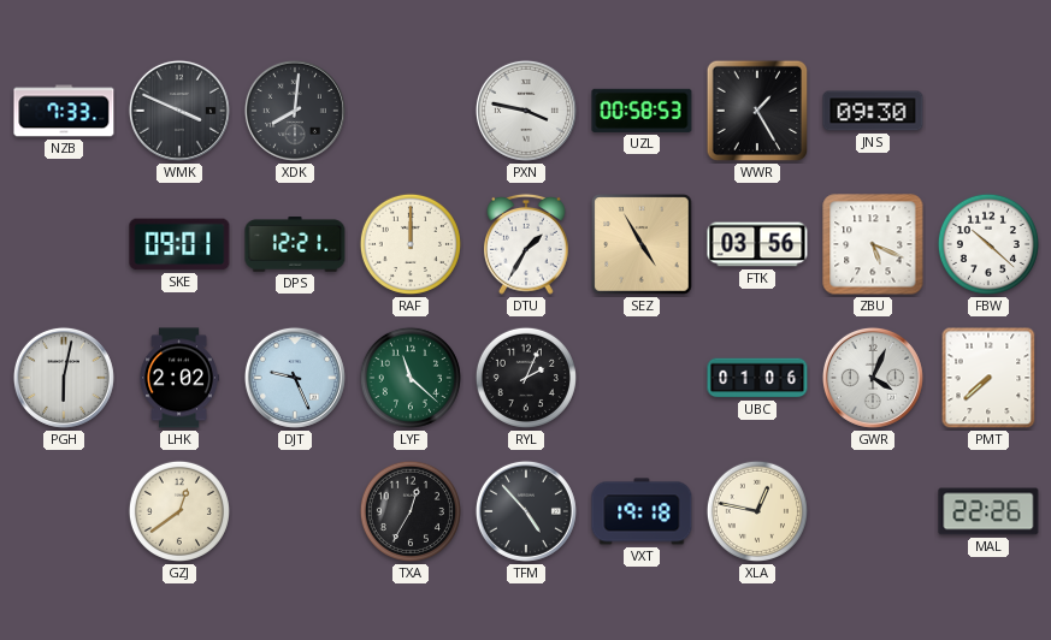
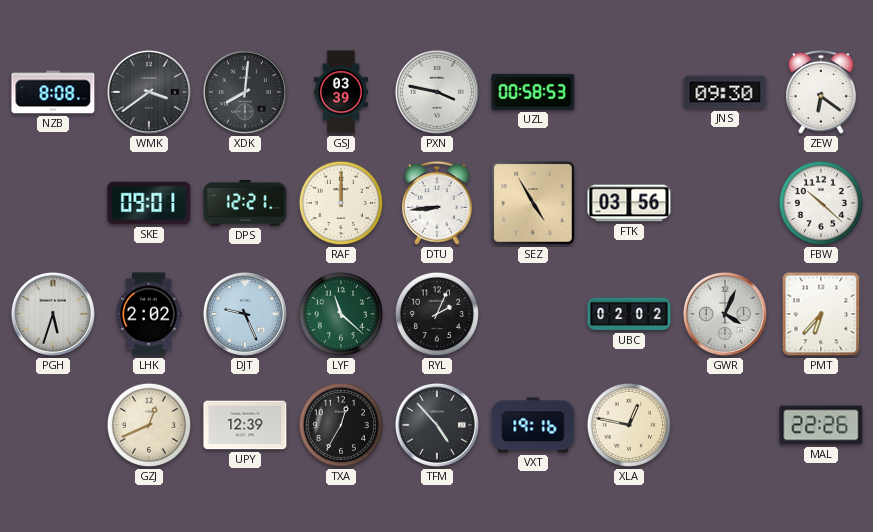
NZB: 7:33 -> 8:08
WMK: 3:49 -> 3:39
GSJ: none -> 03:39
WWR: 1:25 -> none
ZEW: none -> 6:21
DTU: 1:35 -> 8:44
ZBU: 5:19 -> none
PGH: 6:02 -> 5:33
UBC: 01:06 -> 02:02
PMT: 7:38 -> 6:37
GZJ: 12:39 -> 12:41
UPY: none -> 12:39
VXT: 19:18 -> 19:16
